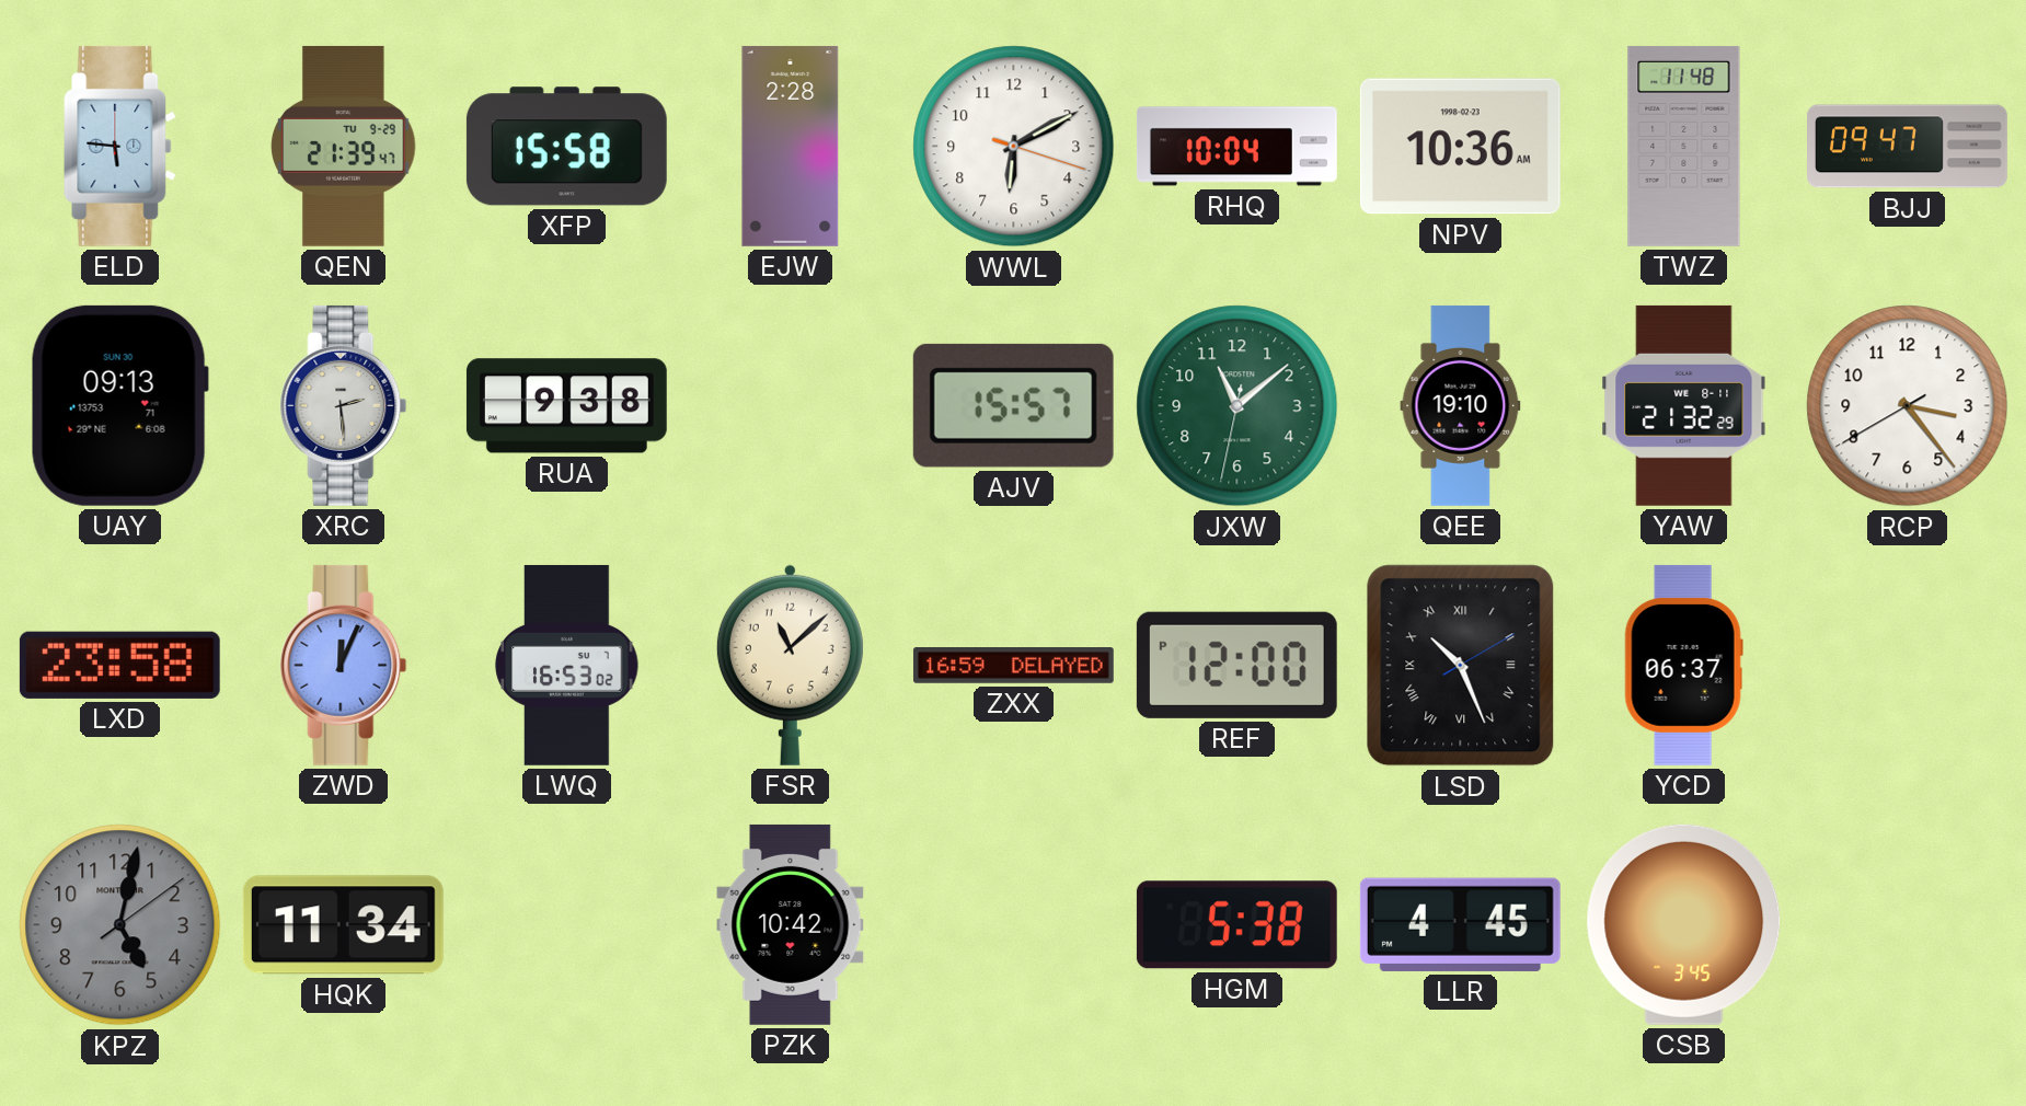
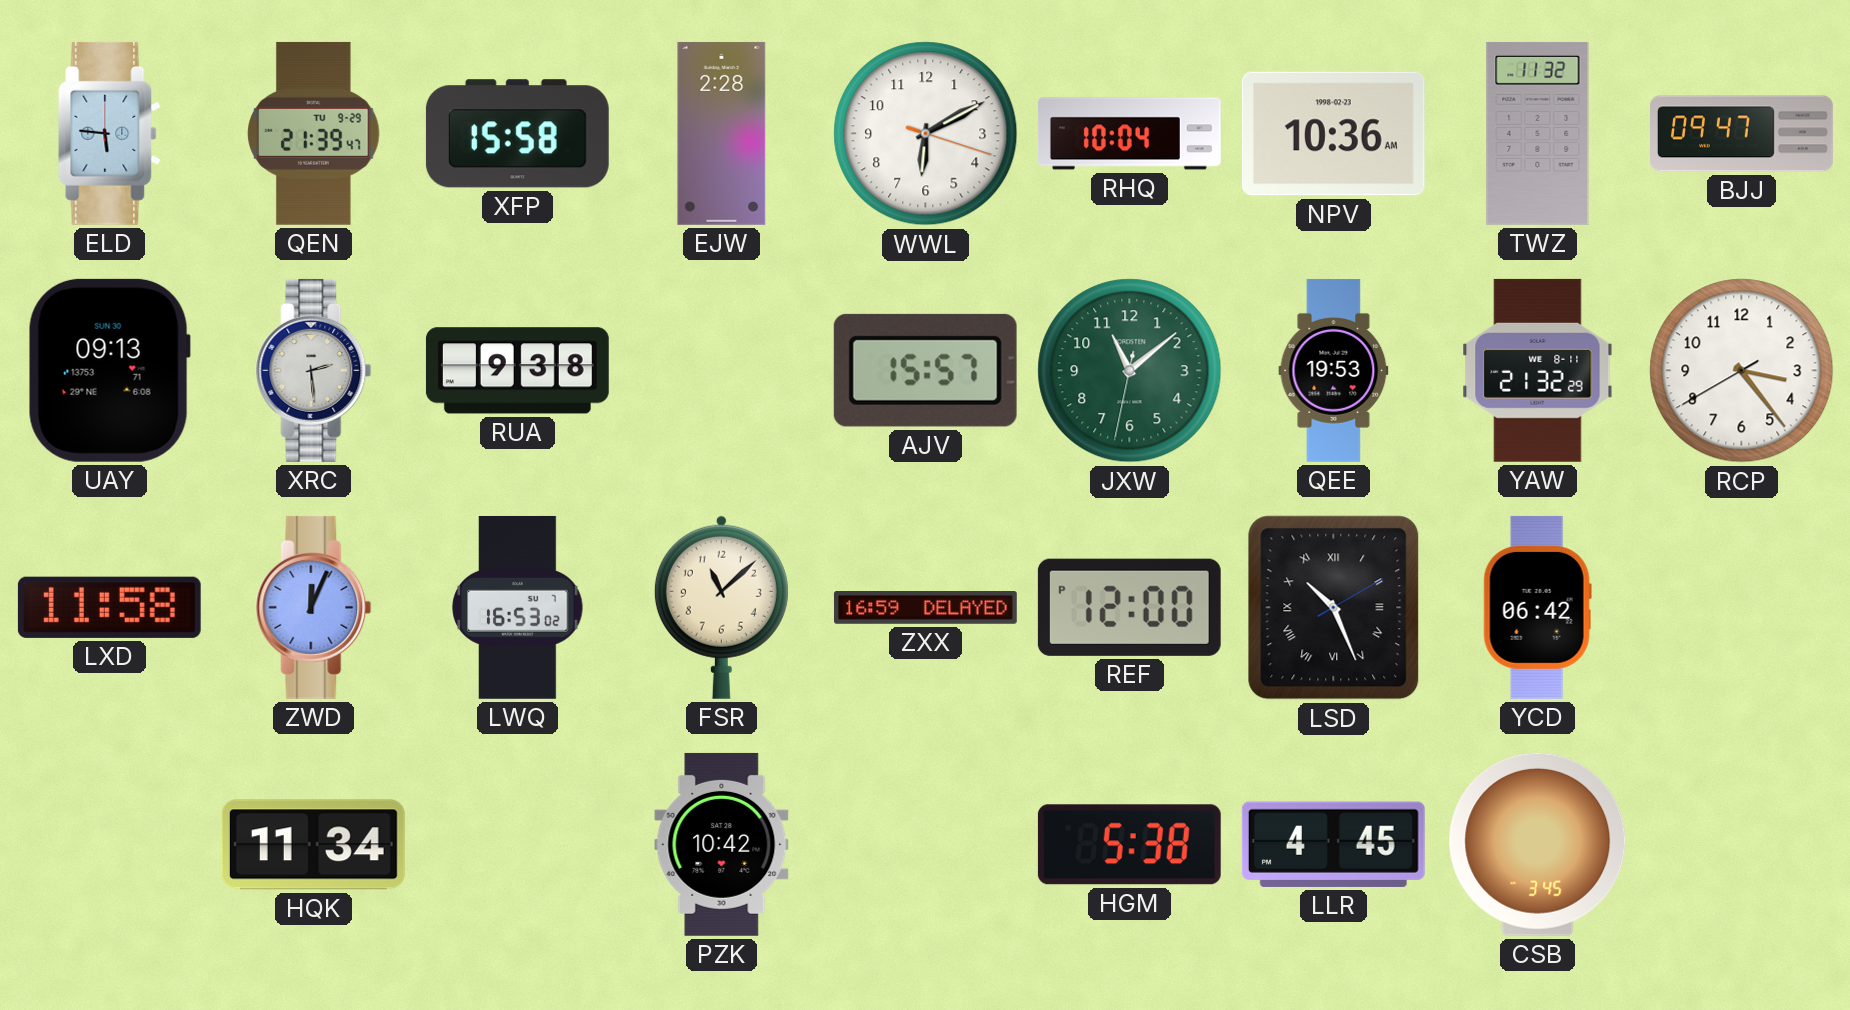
TWZ: 11:48 -> 11:32
QEE: 19:10 -> 19:53
LXD: 23:58 -> 11:58
YCD: 06:37 -> 06:42
KPZ: 5:02 -> none
